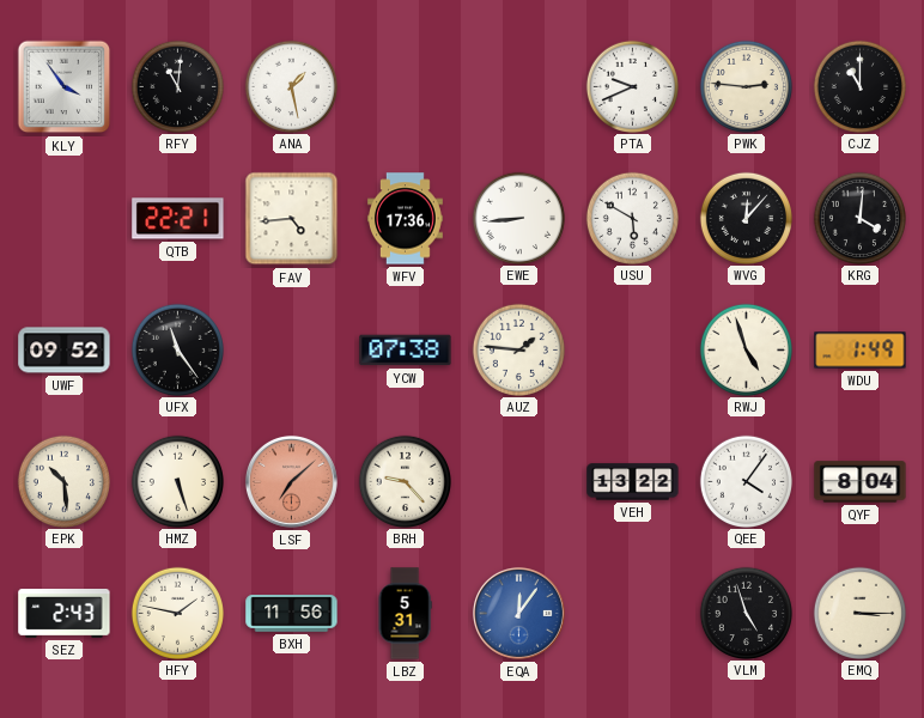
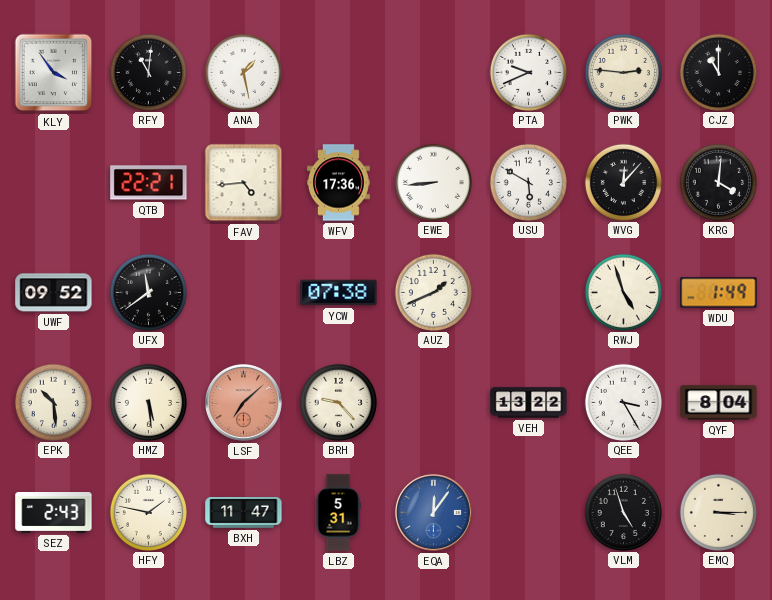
UFX: 11:24 -> 11:39
AUZ: 1:46 -> 1:41
HMZ: 5:27 -> 5:29
QEE: 4:06 -> 3:25
BXH: 11:56 -> 11:47
